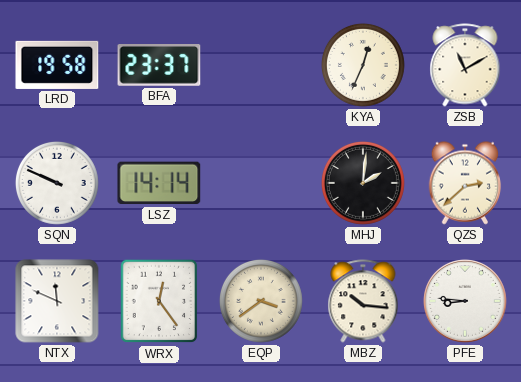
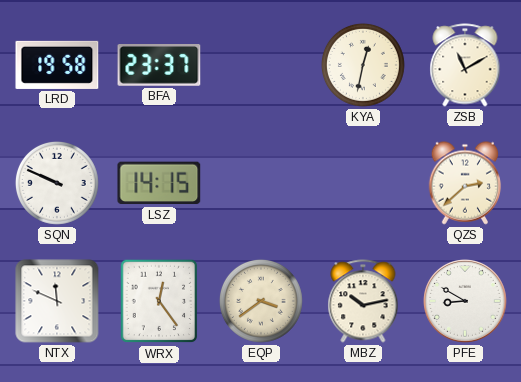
KYA: 12:34 -> 12:32
LSZ: 14:14 -> 14:15
MHJ: 2:01 -> none
MBZ: 10:16 -> 10:13
PFE: 8:46 -> 8:50
